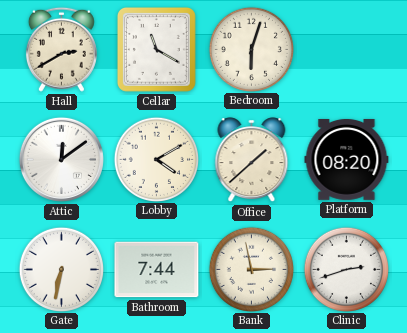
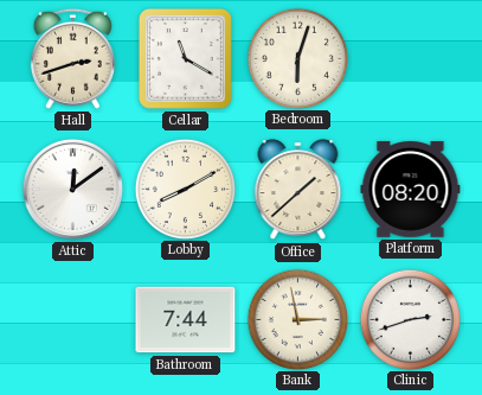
Hall: 2:40 -> 2:42
Lobby: 4:10 -> 8:10
Gate: 6:32 -> none
